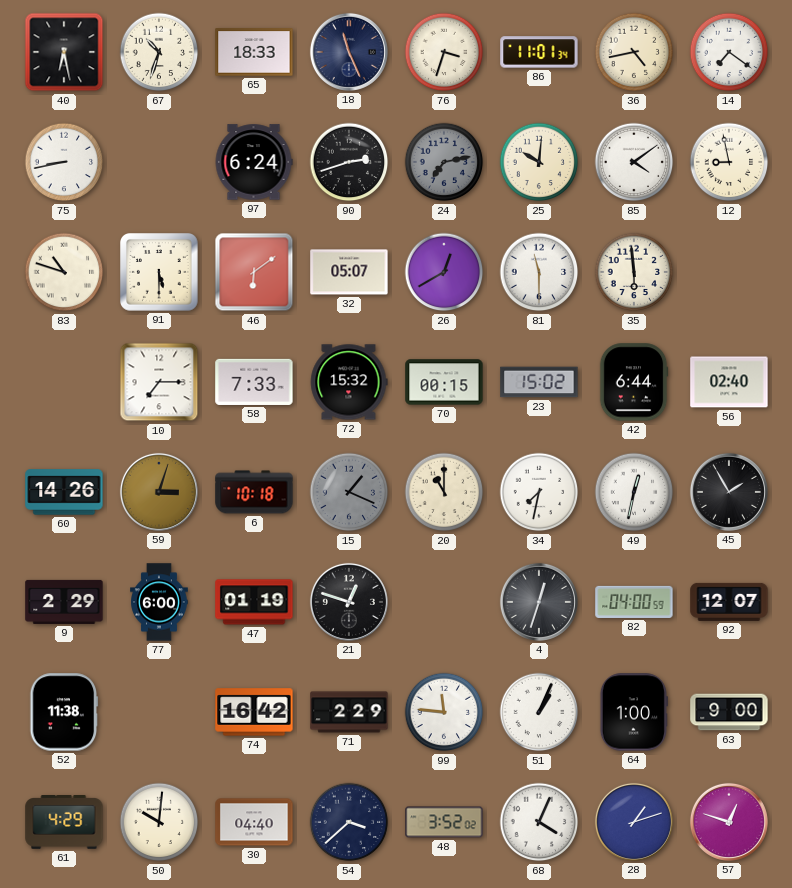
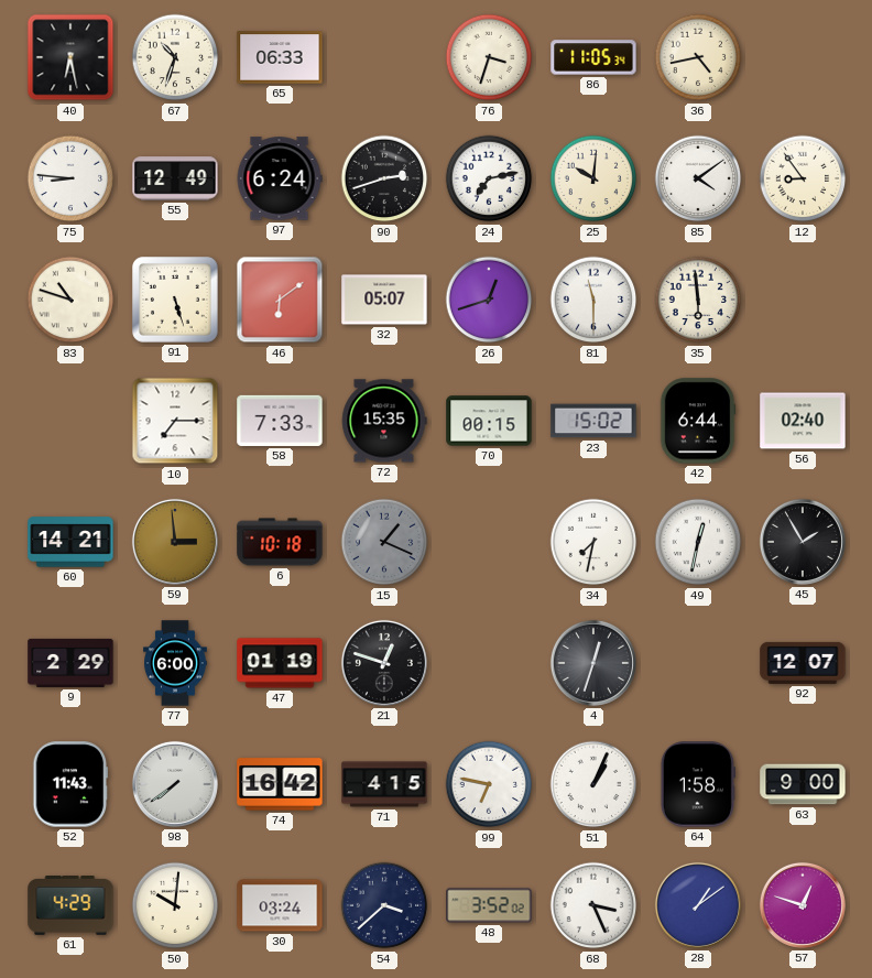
65: 18:33 -> 06:33
18: 11:26 -> none
86: 11:01 -> 11:05
14: 7:21 -> none
75: 8:43 -> 8:46
55: none -> 12:49
24 dial: grey -> white
12: 8:58 -> 8:54
91: 5:30 -> 5:27
26: 12:40 -> 12:42
72: 15:32 -> 15:35
60: 14:26 -> 14:21
59: 3:03 -> 2:59
20: 11:00 -> none
82: 04:00 -> none
52: 11:38 -> 11:43
98: none -> 7:39
71: 2:29 -> 4:15
99: 11:46 -> 6:47
64: 1:00 -> 1:58
30: 04:40 -> 03:24
68: 4:04 -> 3:26
28: 1:12 -> 1:09
